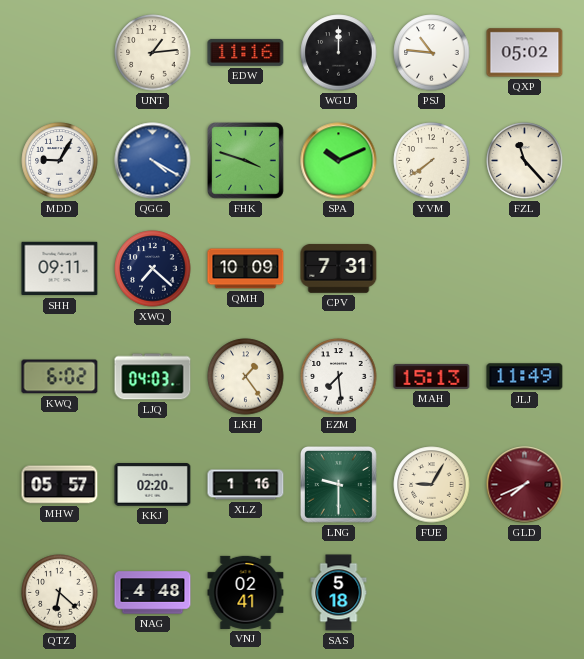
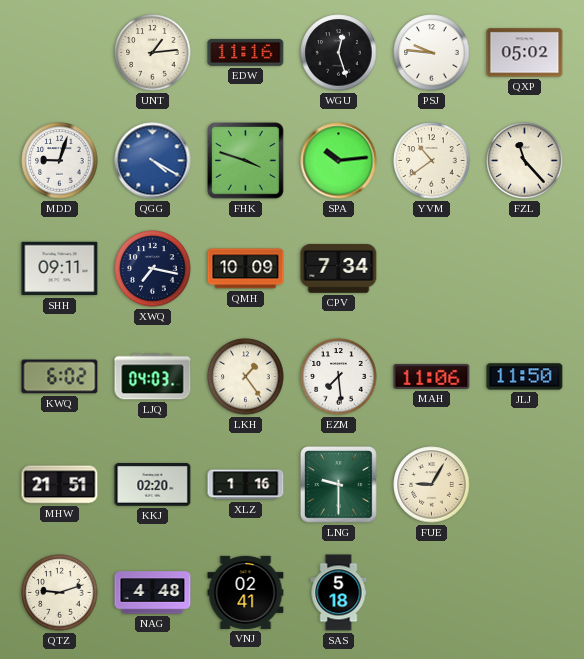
WGU: 12:00 -> 12:27
PSJ: 10:46 -> 9:46
MDD: 9:05 -> 9:03
SPA: 10:11 -> 10:14
YVM: 7:39 -> 10:39
XWQ: 7:22 -> 7:17
CPV: 7:31 -> 7:34
MAH: 15:13 -> 11:06
JLJ: 11:49 -> 11:50
MHW: 05:57 -> 21:51
GLD: 7:41 -> none
QTZ: 6:22 -> 9:12
